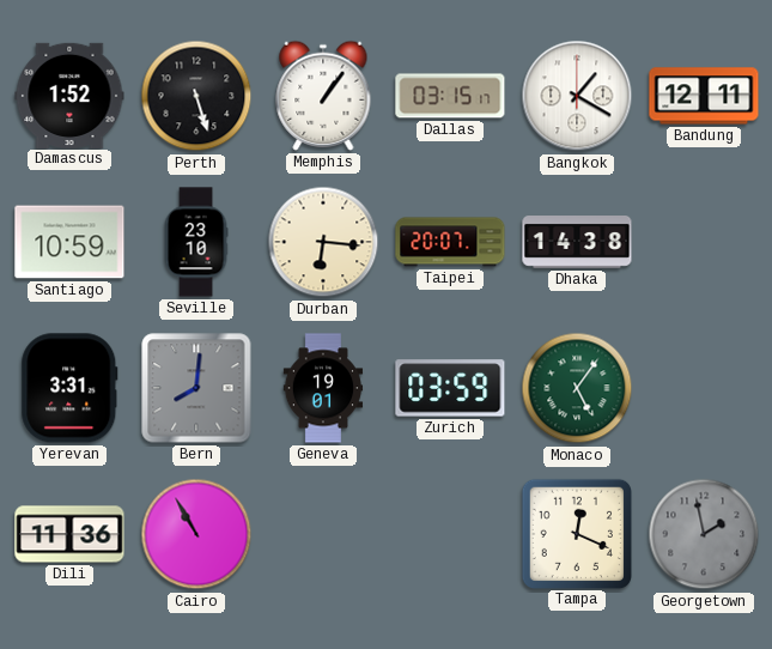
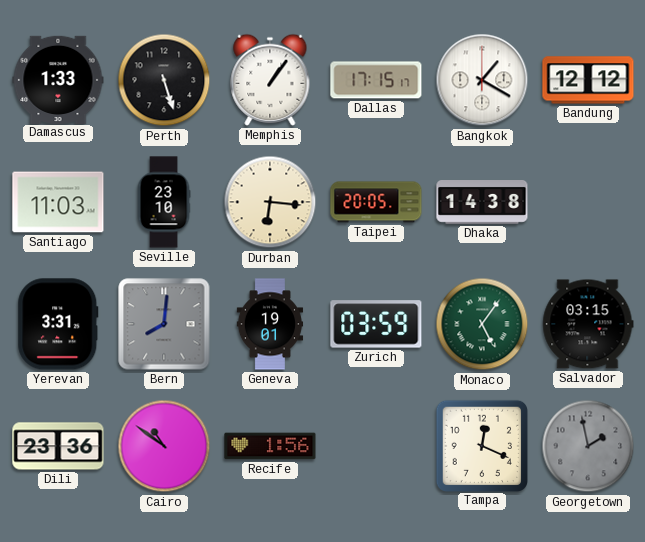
Damascus: 1:52 -> 1:33
Dallas: 03:15 -> 17:15
Bandung: 12:11 -> 12:12
Santiago: 10:59 -> 11:03
Taipei: 20:07 -> 20:05
Salvador: none -> 03:15
Dili: 11:36 -> 23:36
Cairo: 10:55 -> 10:51
Recife: none -> 1:56
